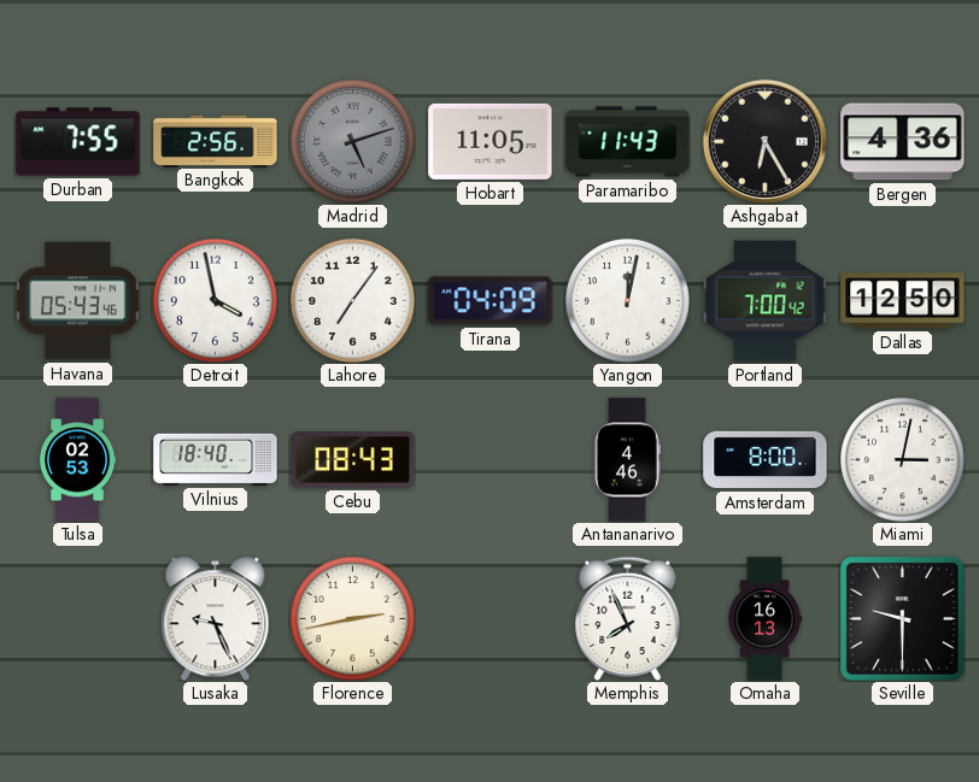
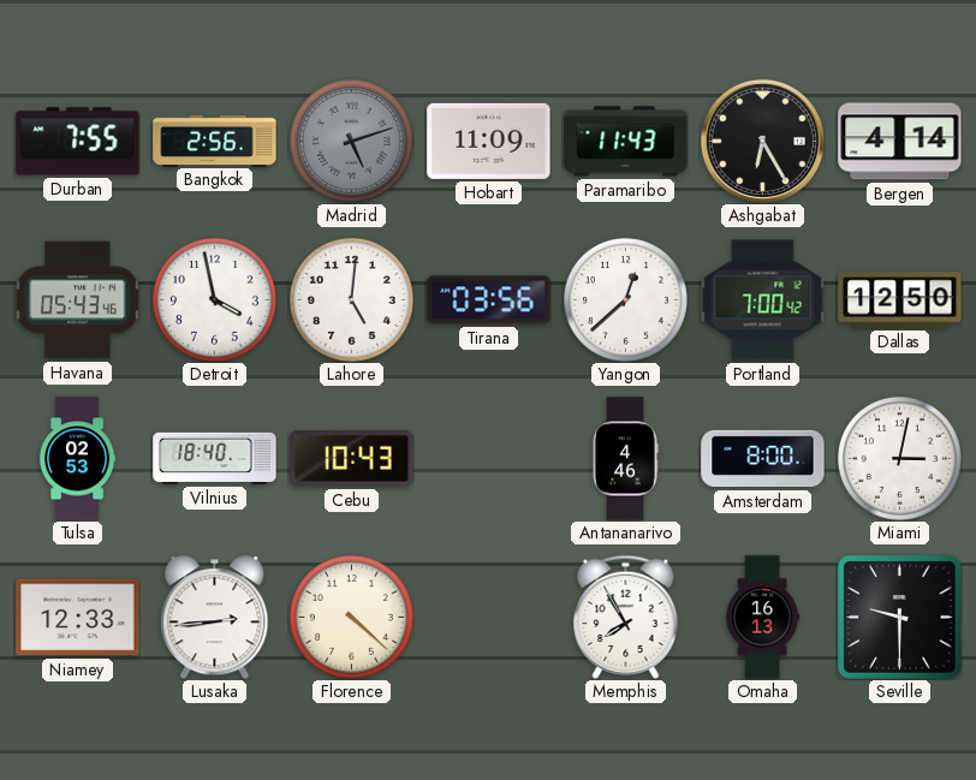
Hobart: 11:05 -> 11:09
Bergen: 4:36 -> 4:14
Lahore: 7:06 -> 5:01
Tirana: 04:09 -> 03:56
Yangon: 12:02 -> 12:38
Cebu: 08:43 -> 10:43
Niamey: none -> 12:33
Lusaka: 9:26 -> 2:44
Florence: 2:43 -> 4:22
Memphis: 7:56 -> 7:55
